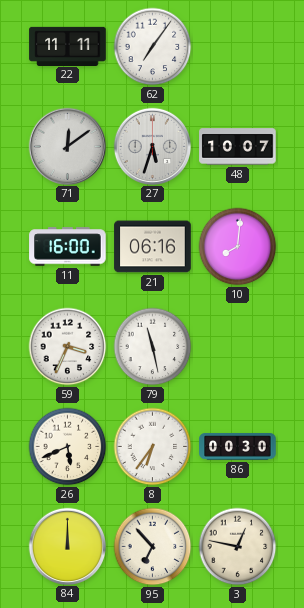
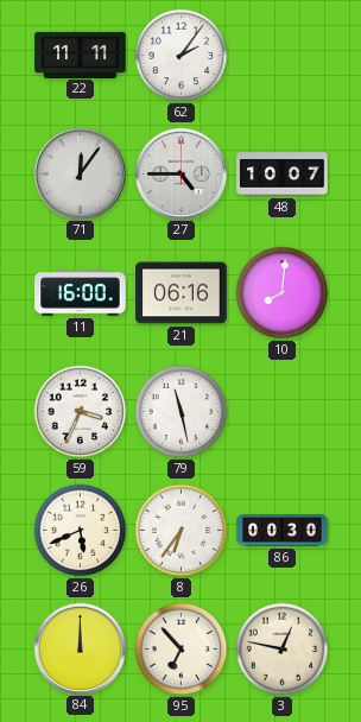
62: 7:06 -> 2:06
71: 12:09 -> 12:06
27: 5:33 -> 4:45
